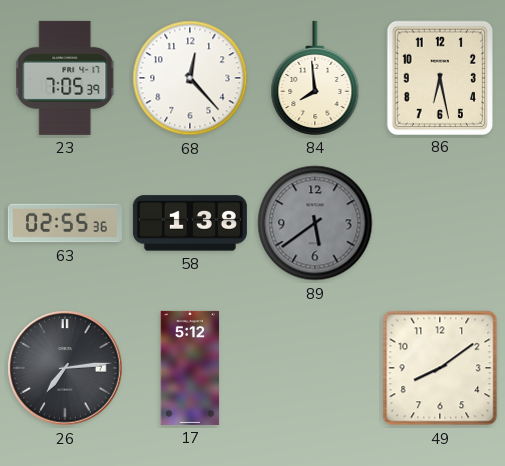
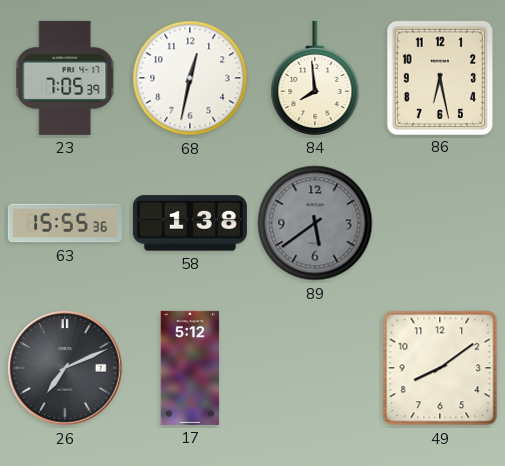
68: 12:23 -> 12:32
63: 02:55 -> 15:55
26: 7:14 -> 7:11
